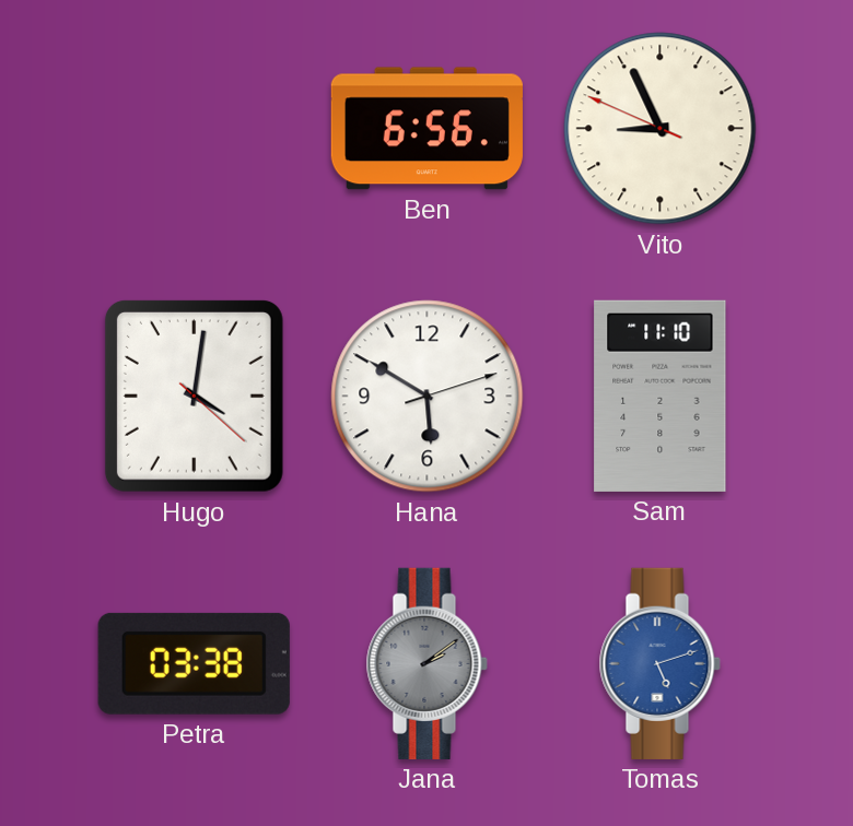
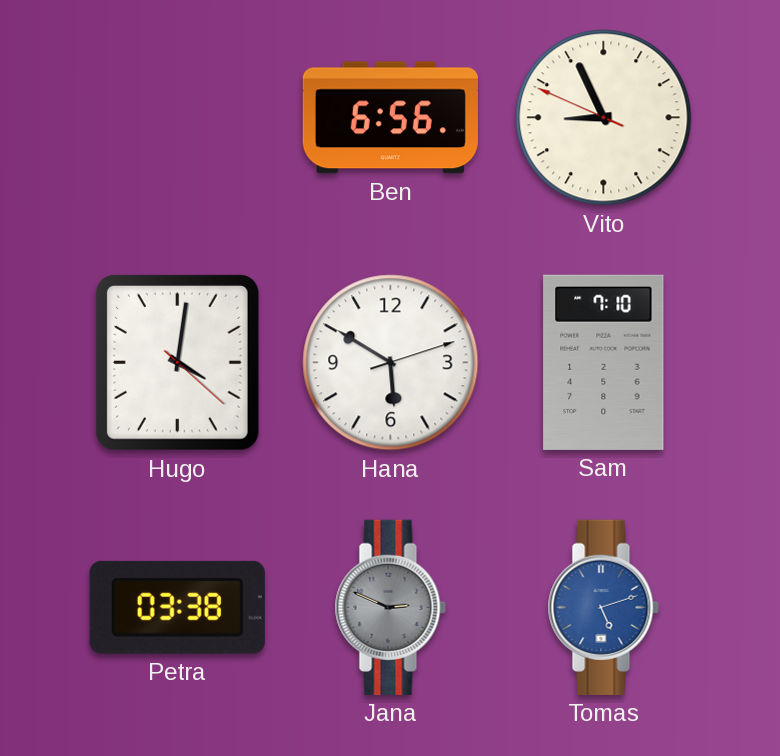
Sam: 11:10 -> 7:10
Jana: 2:09 -> 2:49
